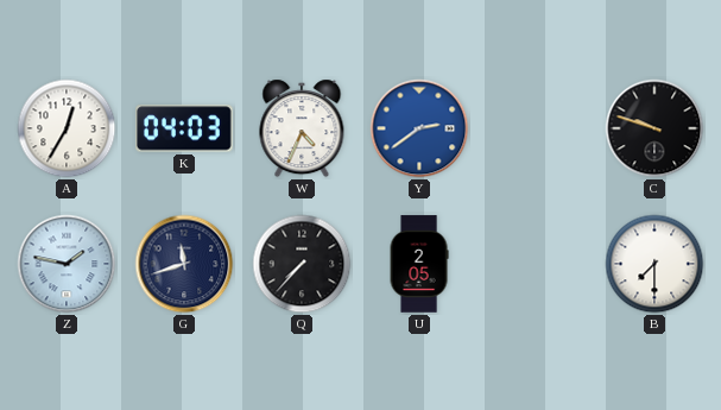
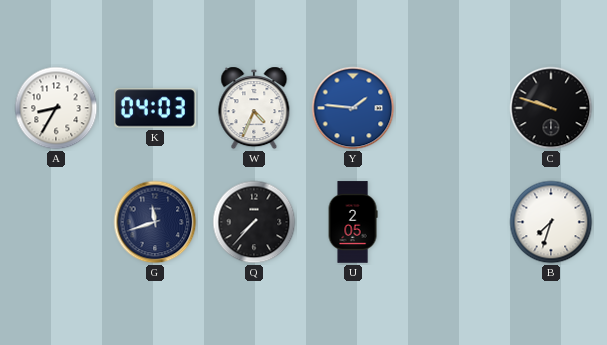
A: 12:35 -> 8:35
Y: 2:39 -> 1:46
Z: 1:47 -> none
B: 7:30 -> 7:33
